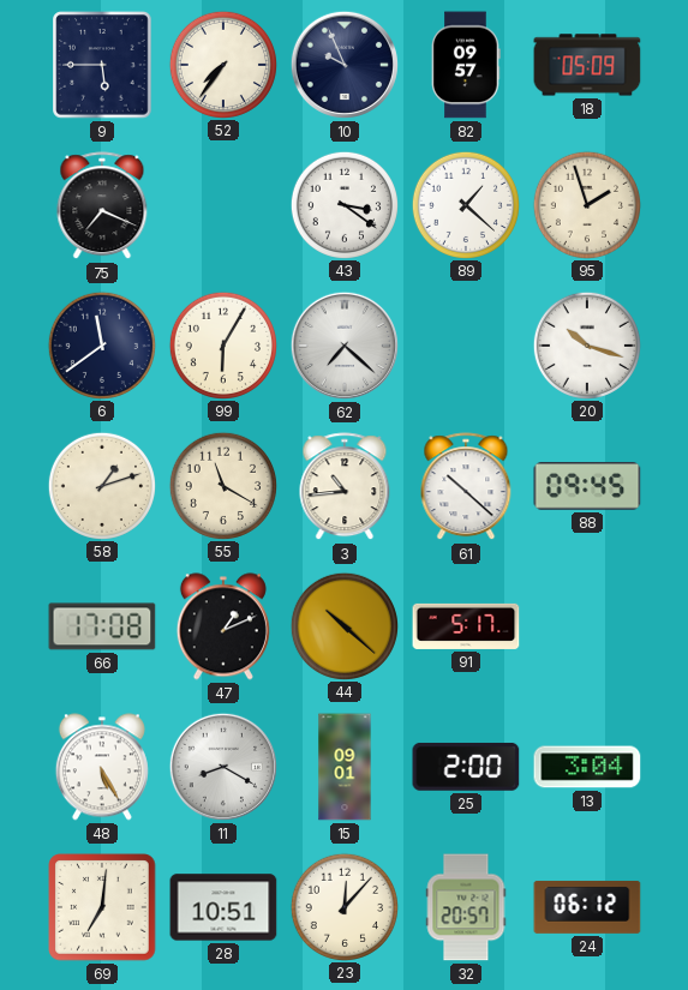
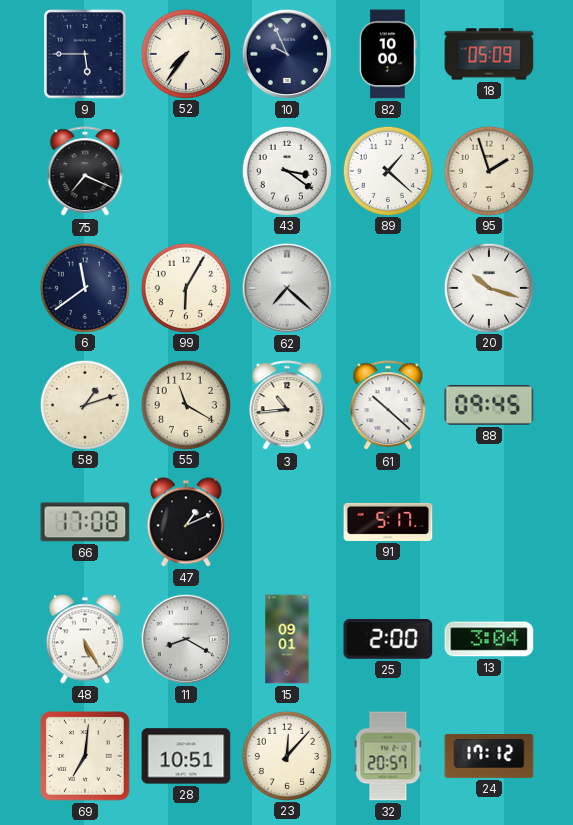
82: 09:57 -> 10:00
44: 10:22 -> none
24: 06:12 -> 17:12
